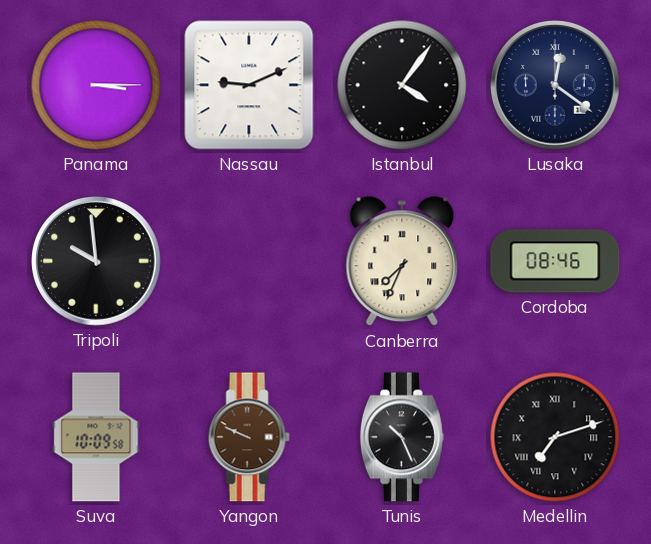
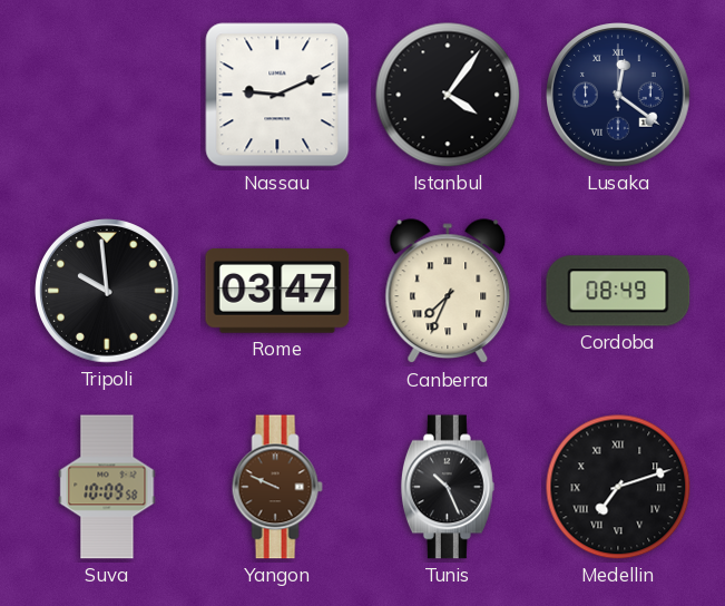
Panama: 3:15 -> none
Rome: none -> 03:47
Cordoba: 08:46 -> 08:49
